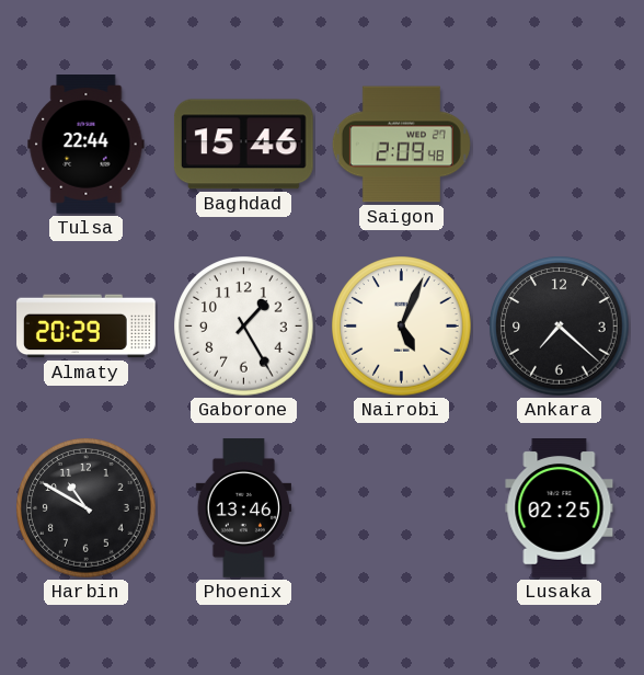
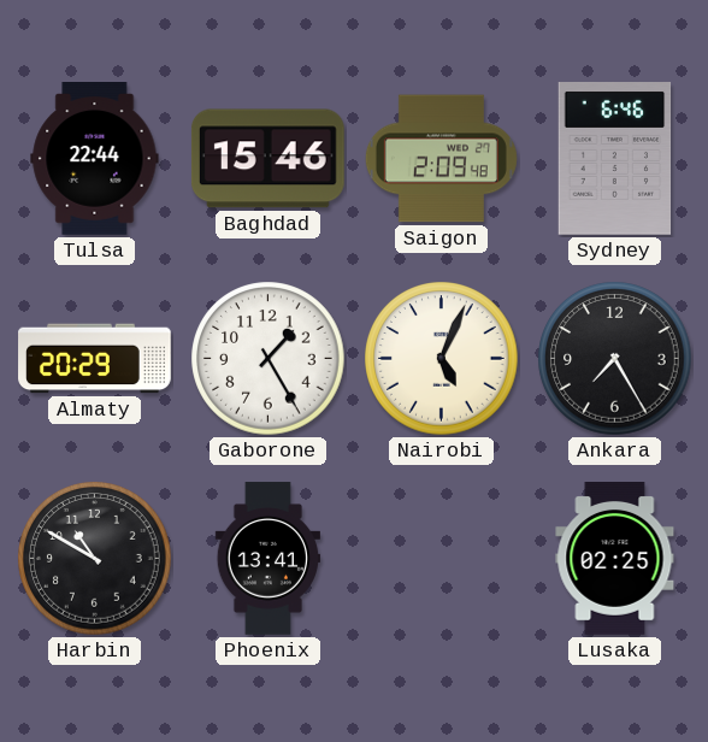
Sydney: none -> 6:46
Ankara: 7:22 -> 7:25
Phoenix: 13:46 -> 13:41
